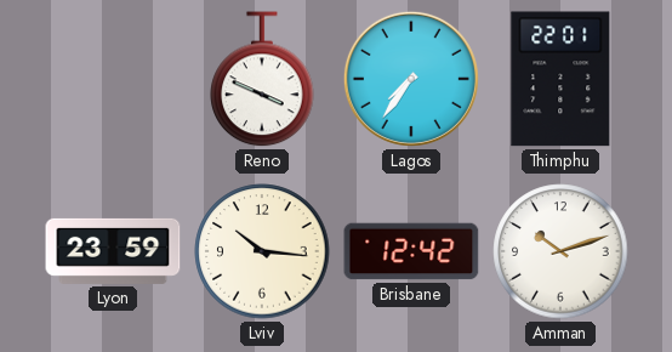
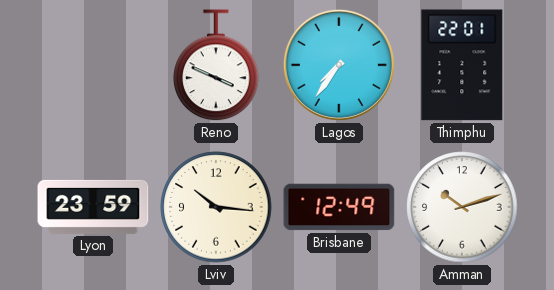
Brisbane: 12:42 -> 12:49
